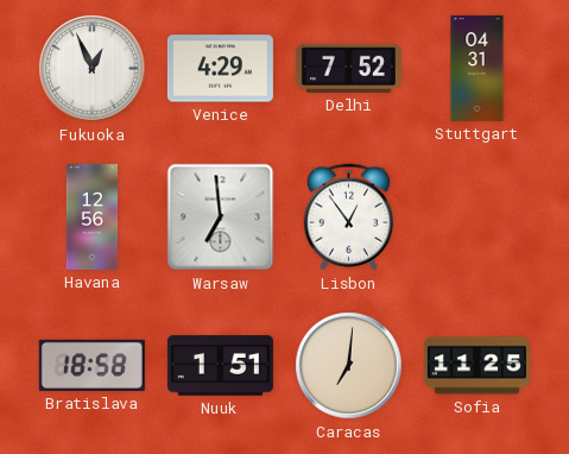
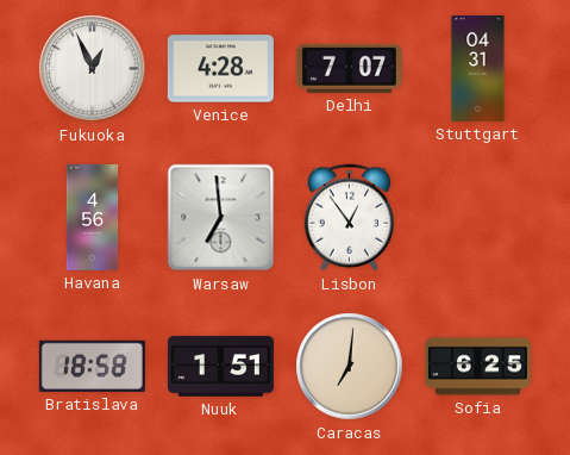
Venice: 4:29 -> 4:28
Delhi: 7:52 -> 7:07
Havana: 12:56 -> 4:56
Sofia: 11:25 -> 6:25
